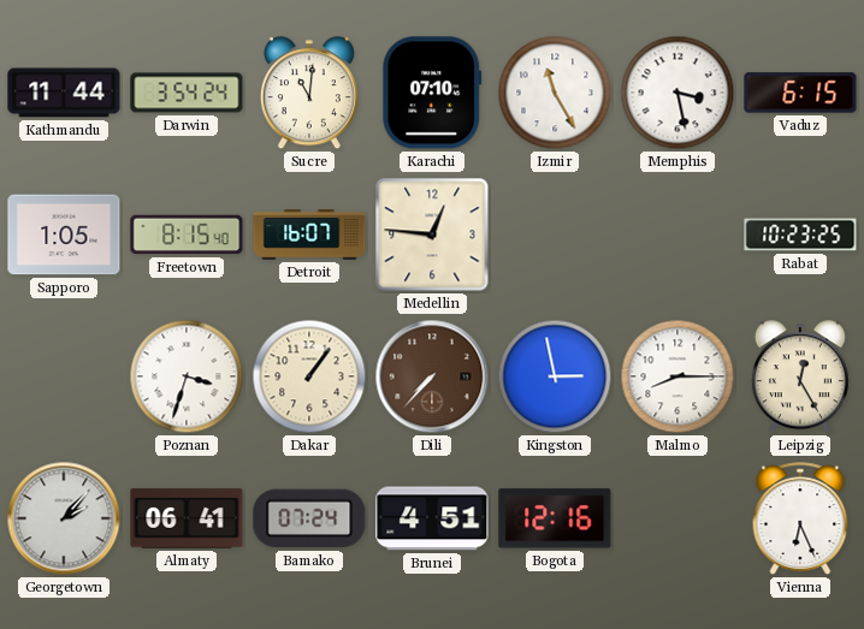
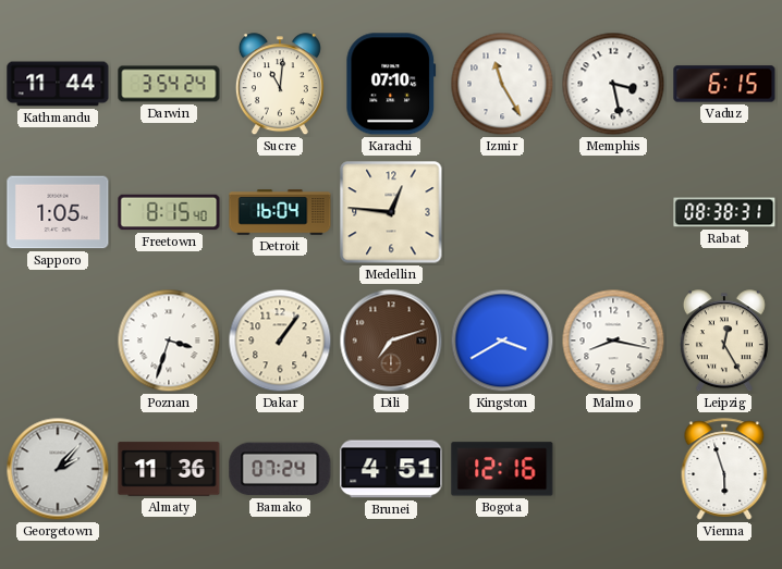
Detroit: 16:07 -> 16:04
Rabat: 10:23 -> 08:38
Dili: 7:37 -> 7:12
Kingston: 2:58 -> 3:40
Malmo: 8:15 -> 8:17
Almaty: 06:41 -> 11:36
Vienna: 6:26 -> 5:57
